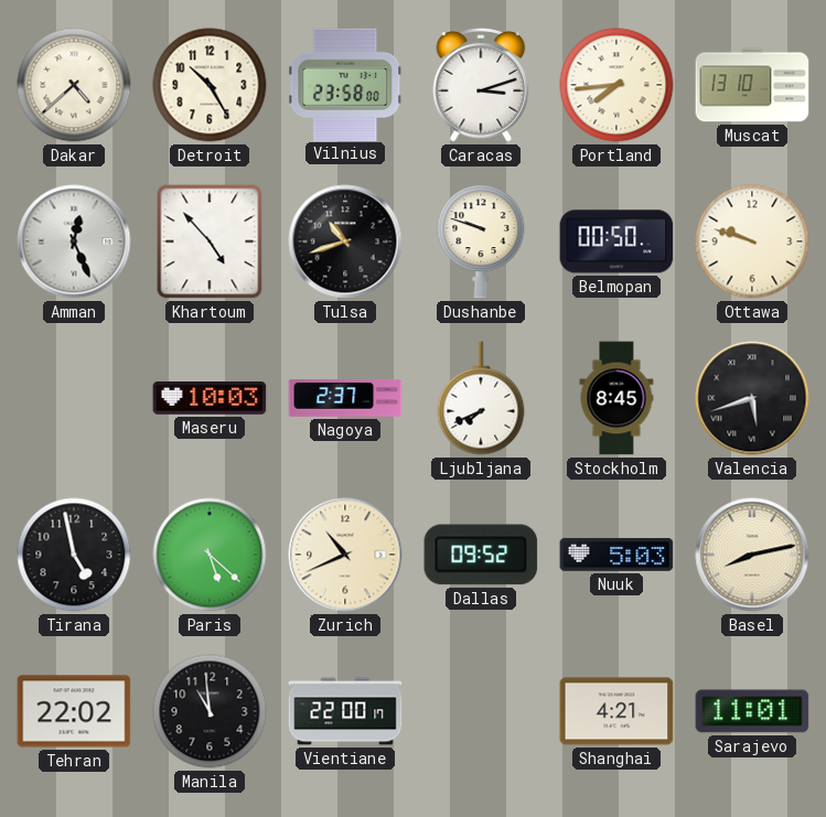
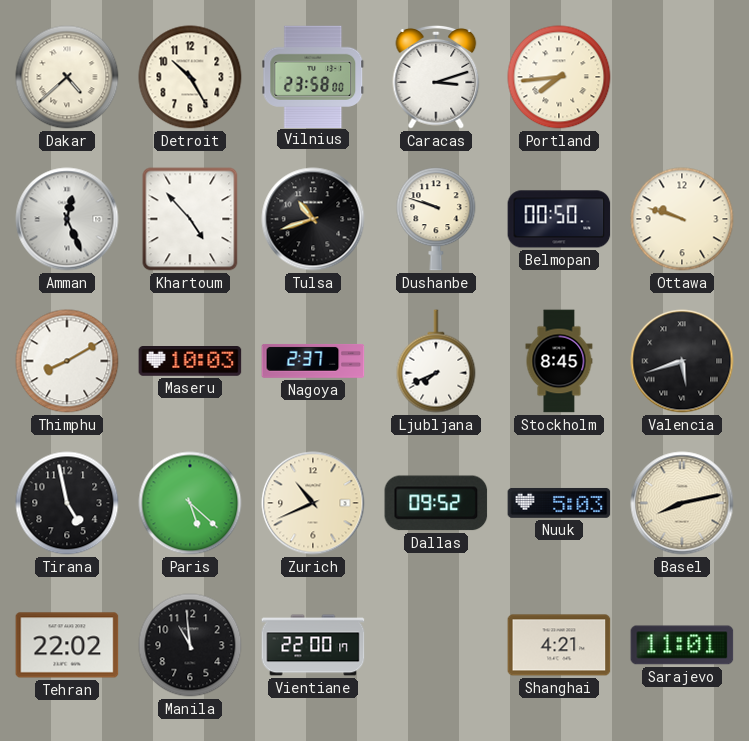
Muscat: 13:10 -> none
Thimphu: none -> 8:10
